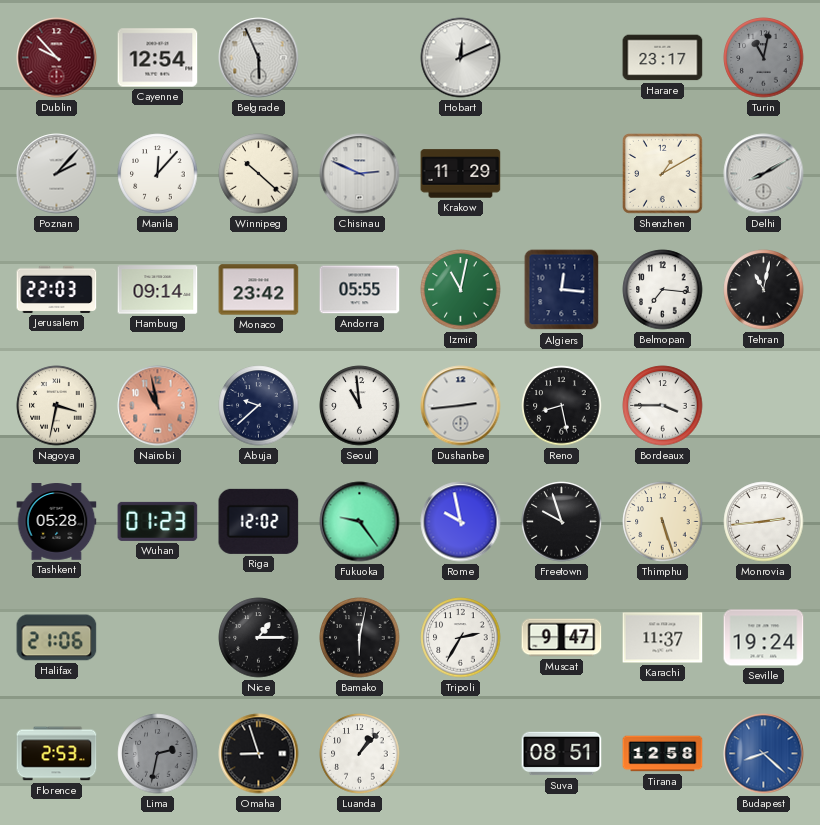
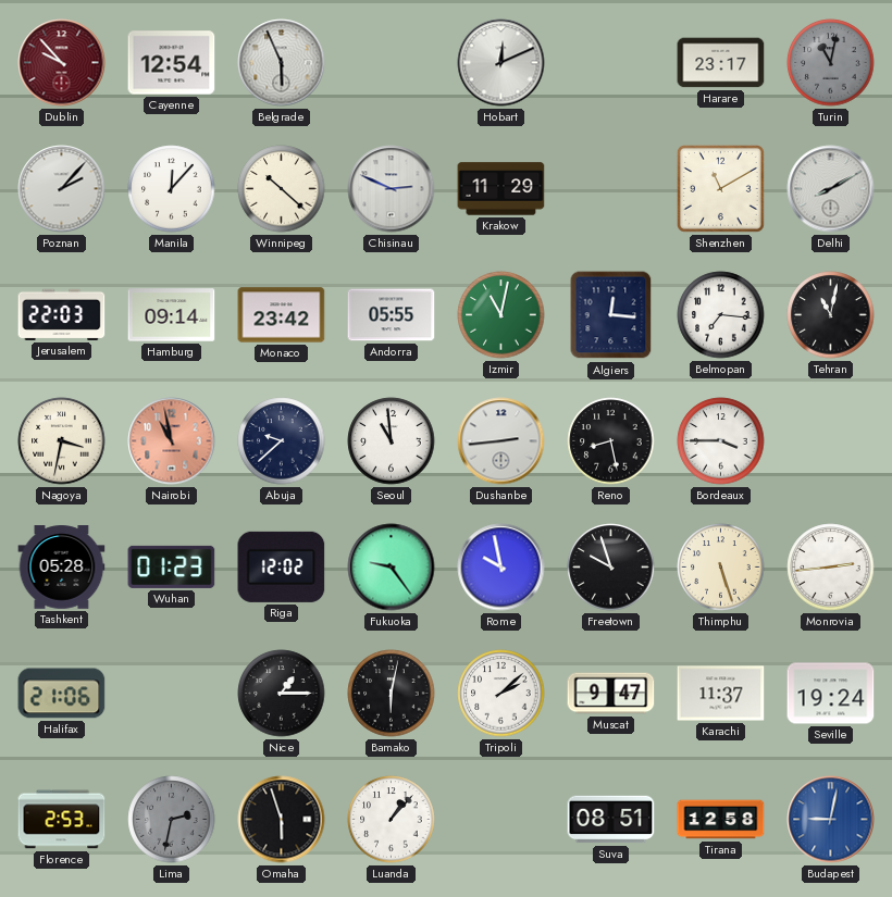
Shenzhen: 1:10 -> 11:10
Tripoli: 2:35 -> 2:08
Omaha: 8:57 -> 5:57
Budapest: 8:22 -> 9:02
